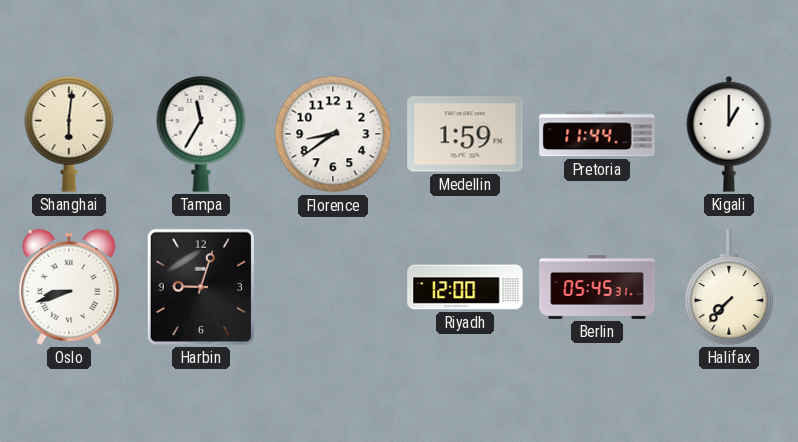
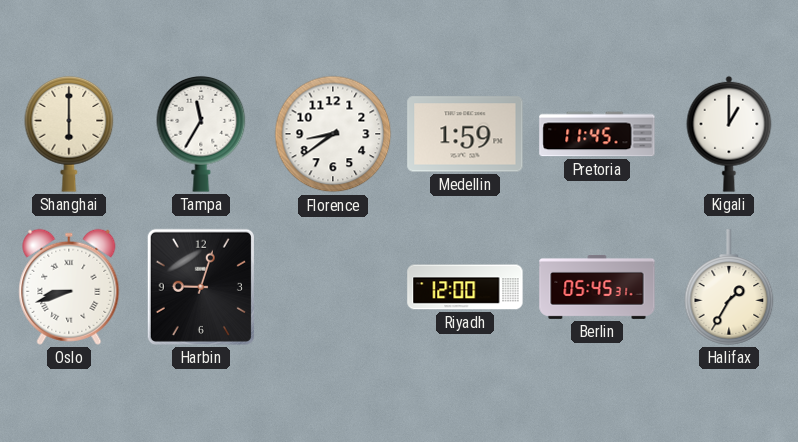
Shanghai: 6:01 -> 6:00
Pretoria: 11:44 -> 11:45
Halifax: 7:37 -> 1:35
